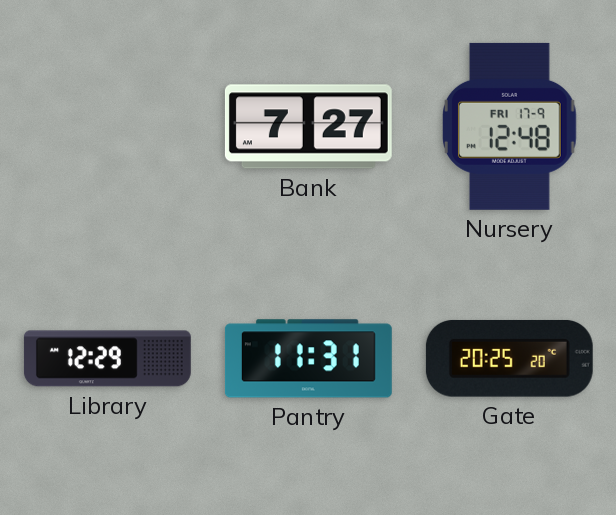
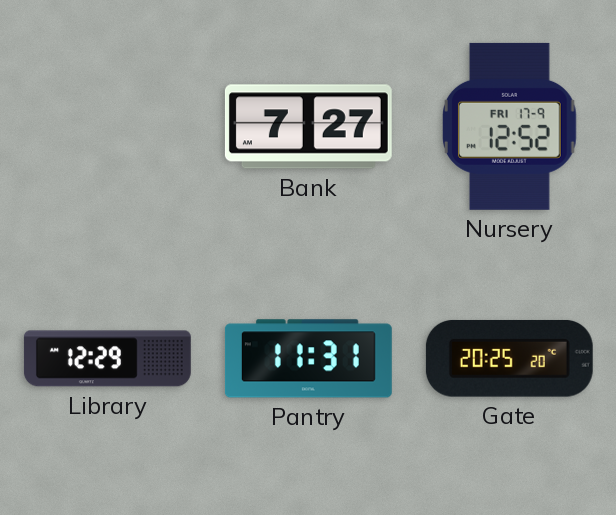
Nursery: 12:48 -> 12:52
